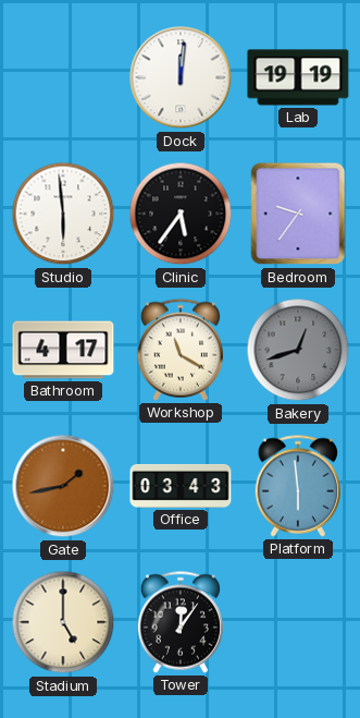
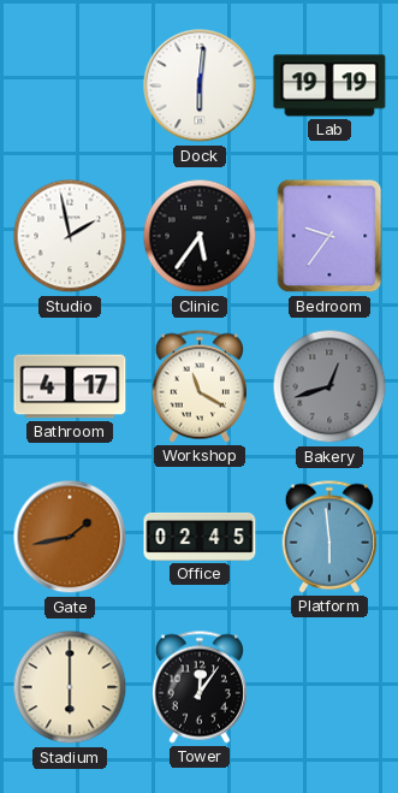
Dock: 12:01 -> 6:01
Studio: 5:59 -> 1:58
Office: 03:43 -> 02:45
Stadium: 5:00 -> 6:00
